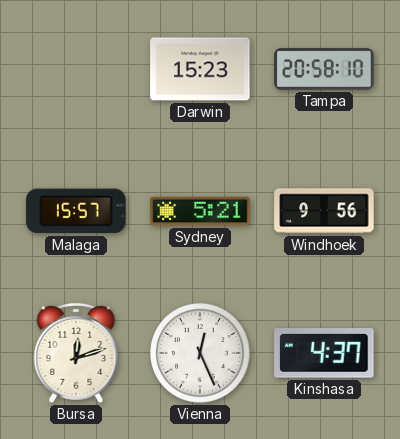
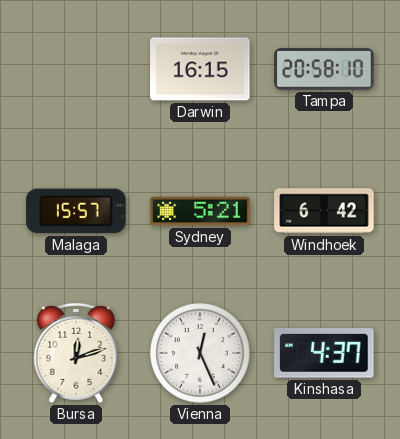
Darwin: 15:23 -> 16:15
Windhoek: 9:56 -> 6:42
